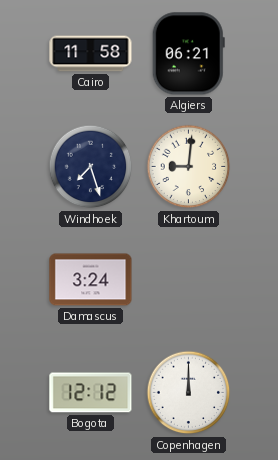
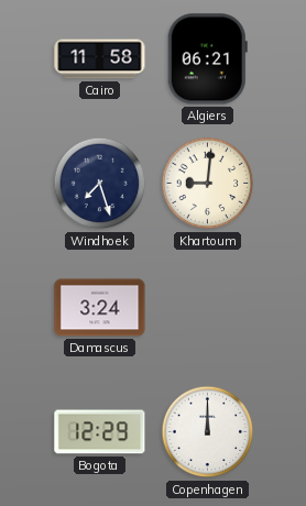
Bogota: 12:12 -> 12:29
